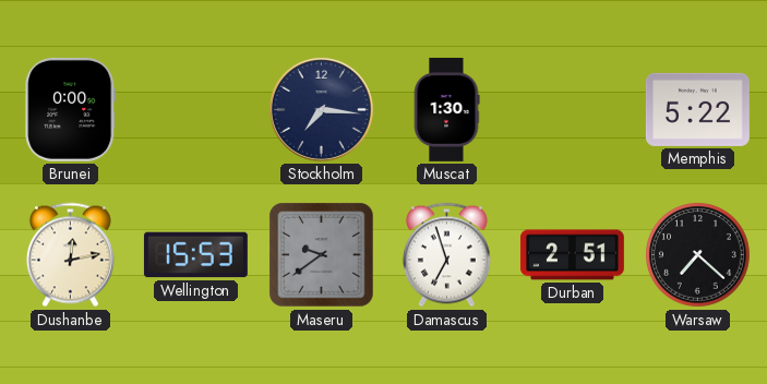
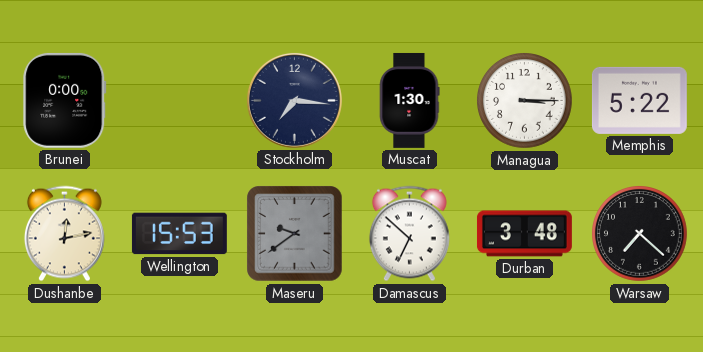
Managua: none -> 3:15
Damascus: 6:57 -> 6:52
Durban: 2:51 -> 3:48
